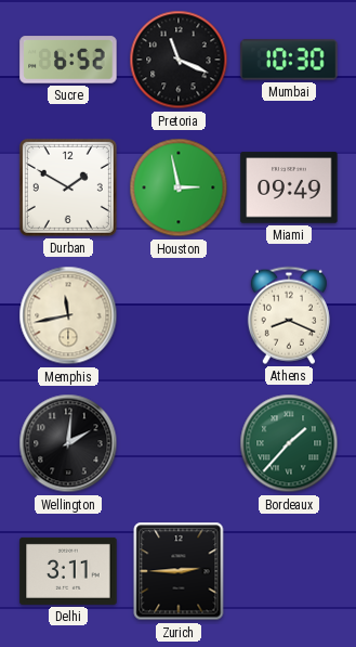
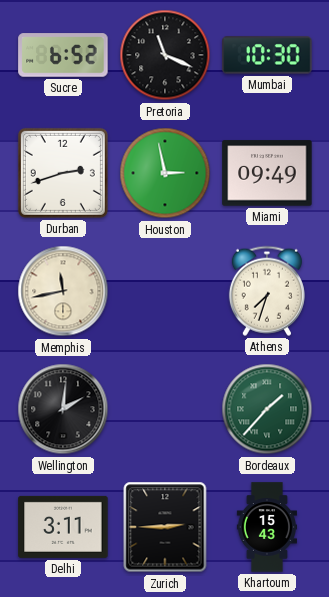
Durban: 1:50 -> 2:42
Athens: 8:19 -> 7:33
Khartoum: none -> 15:43
